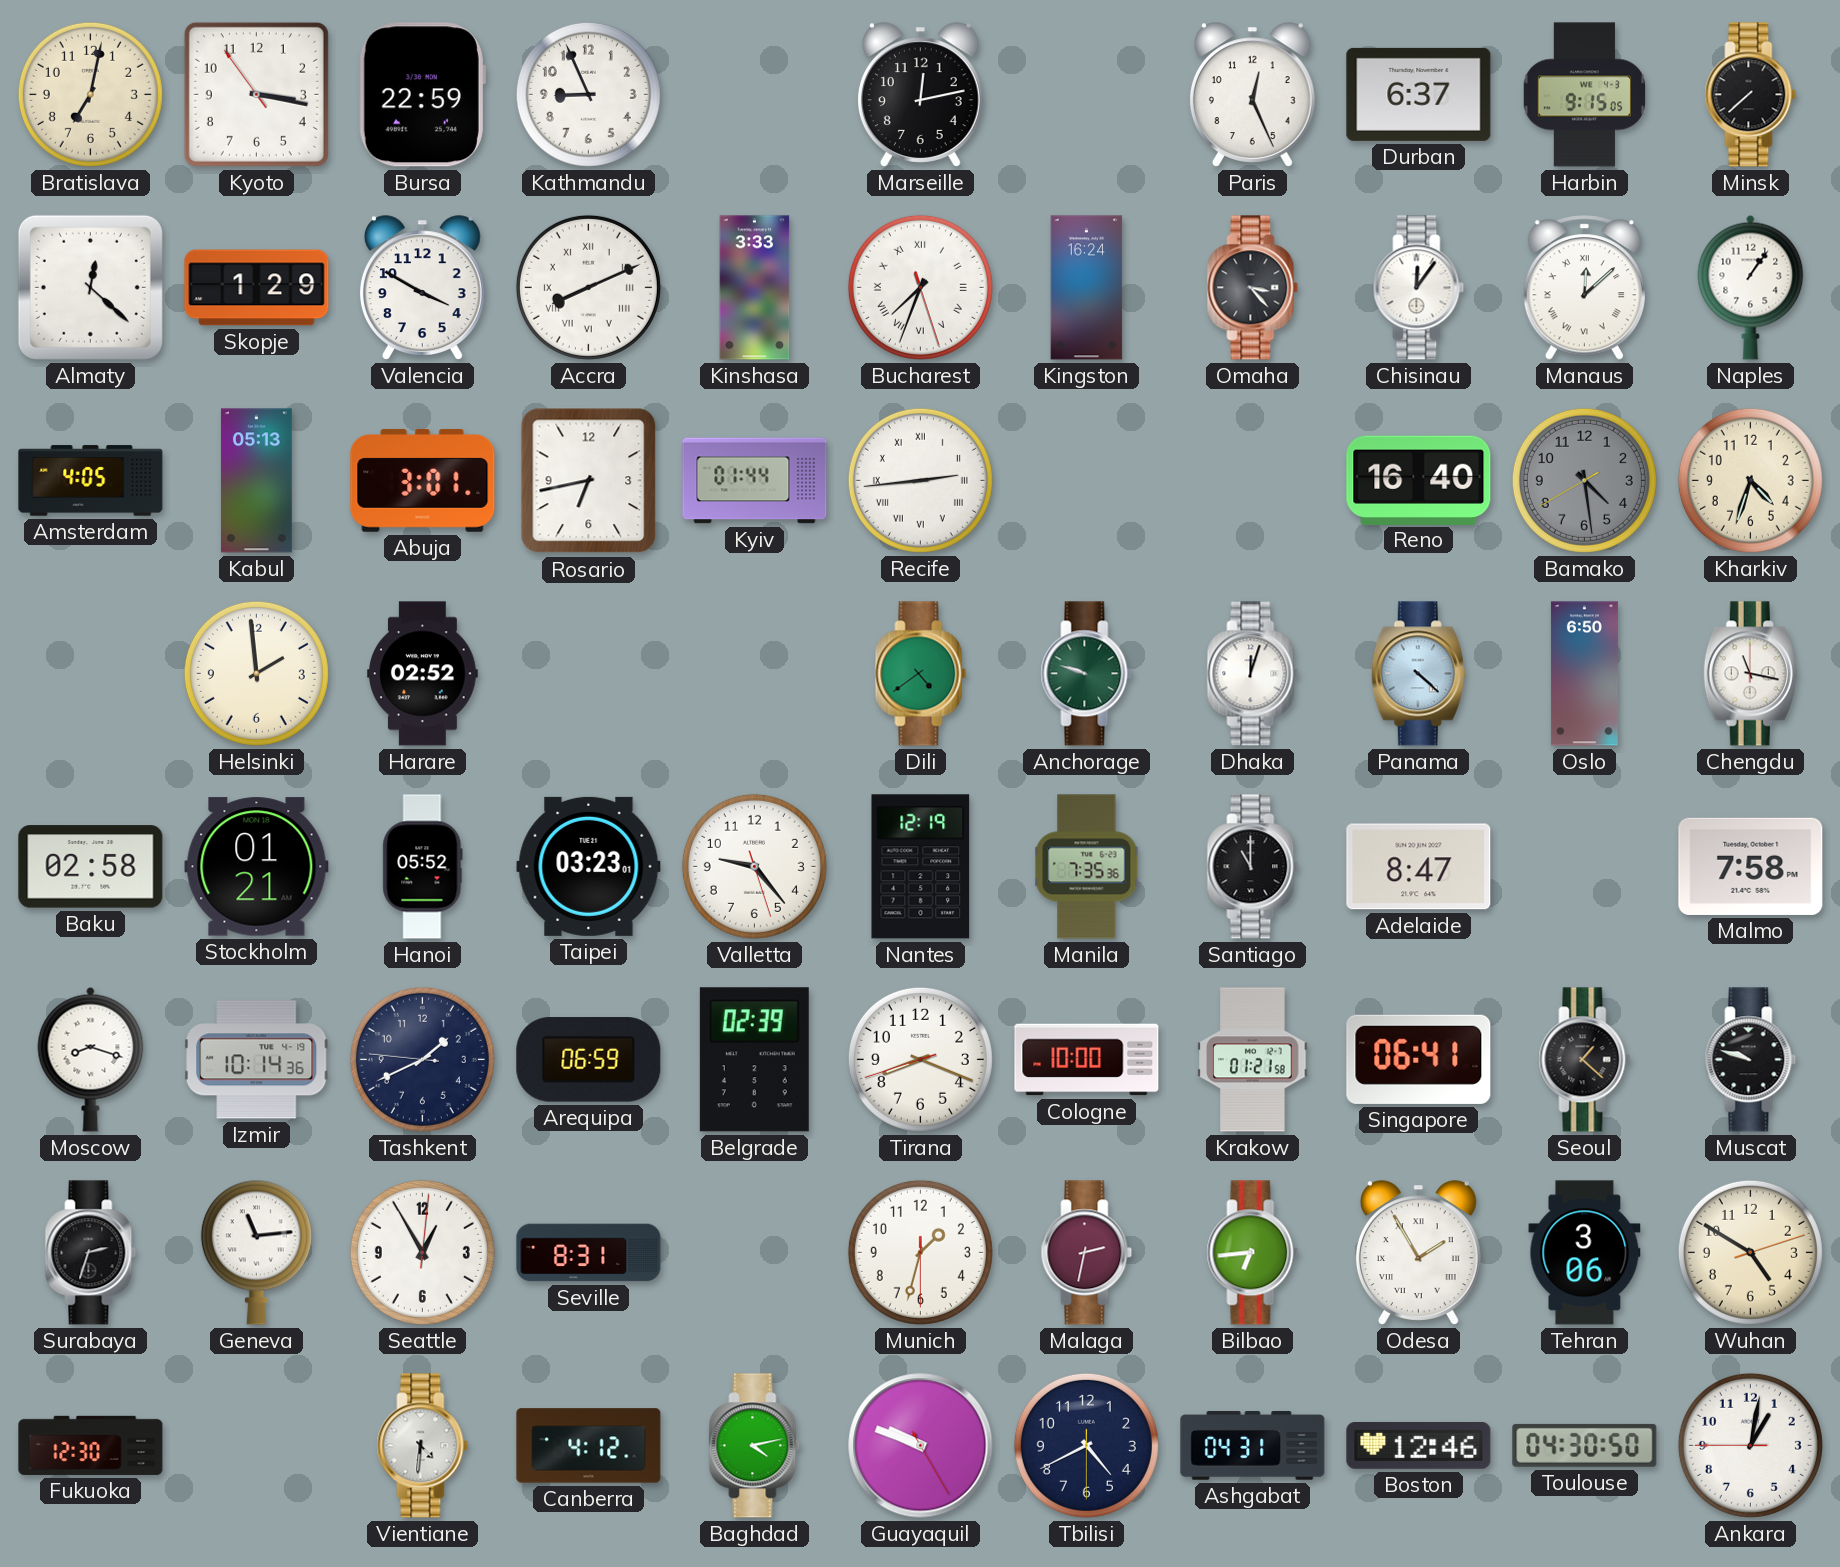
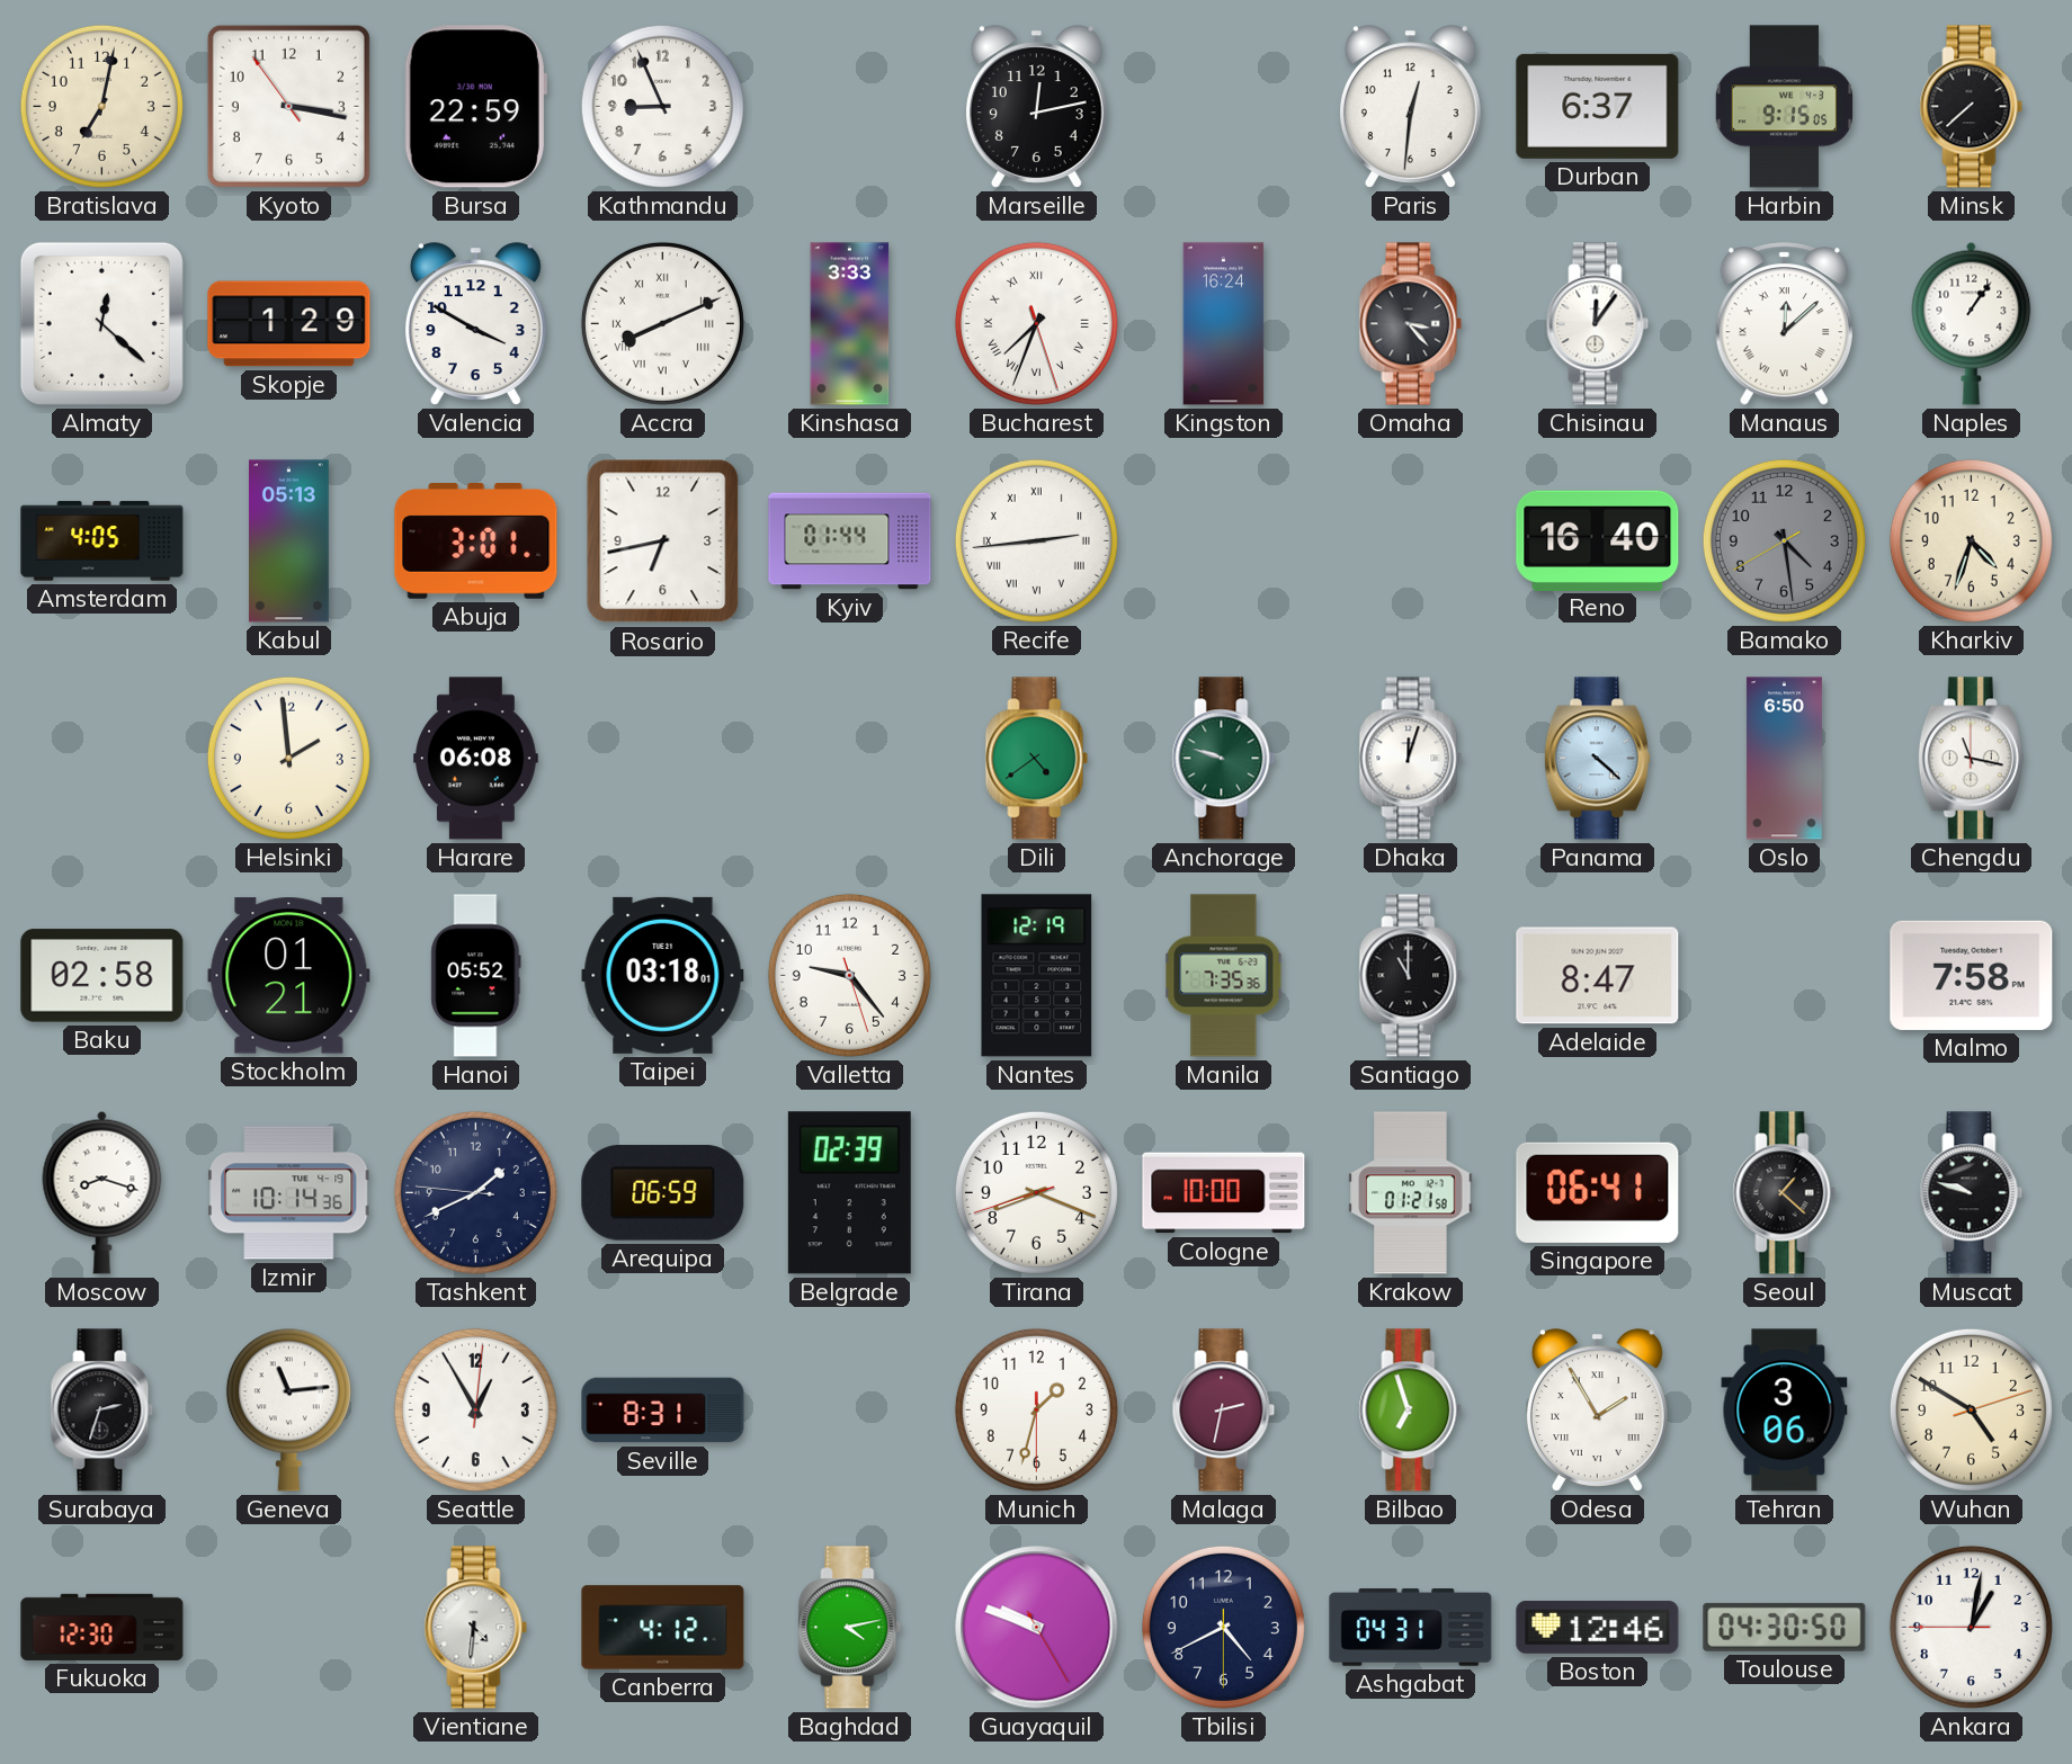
Paris: 12:26 -> 12:31
Harare: 02:52 -> 06:08
Taipei: 03:23 -> 03:18
Bilbao: 6:44 -> 6:57
